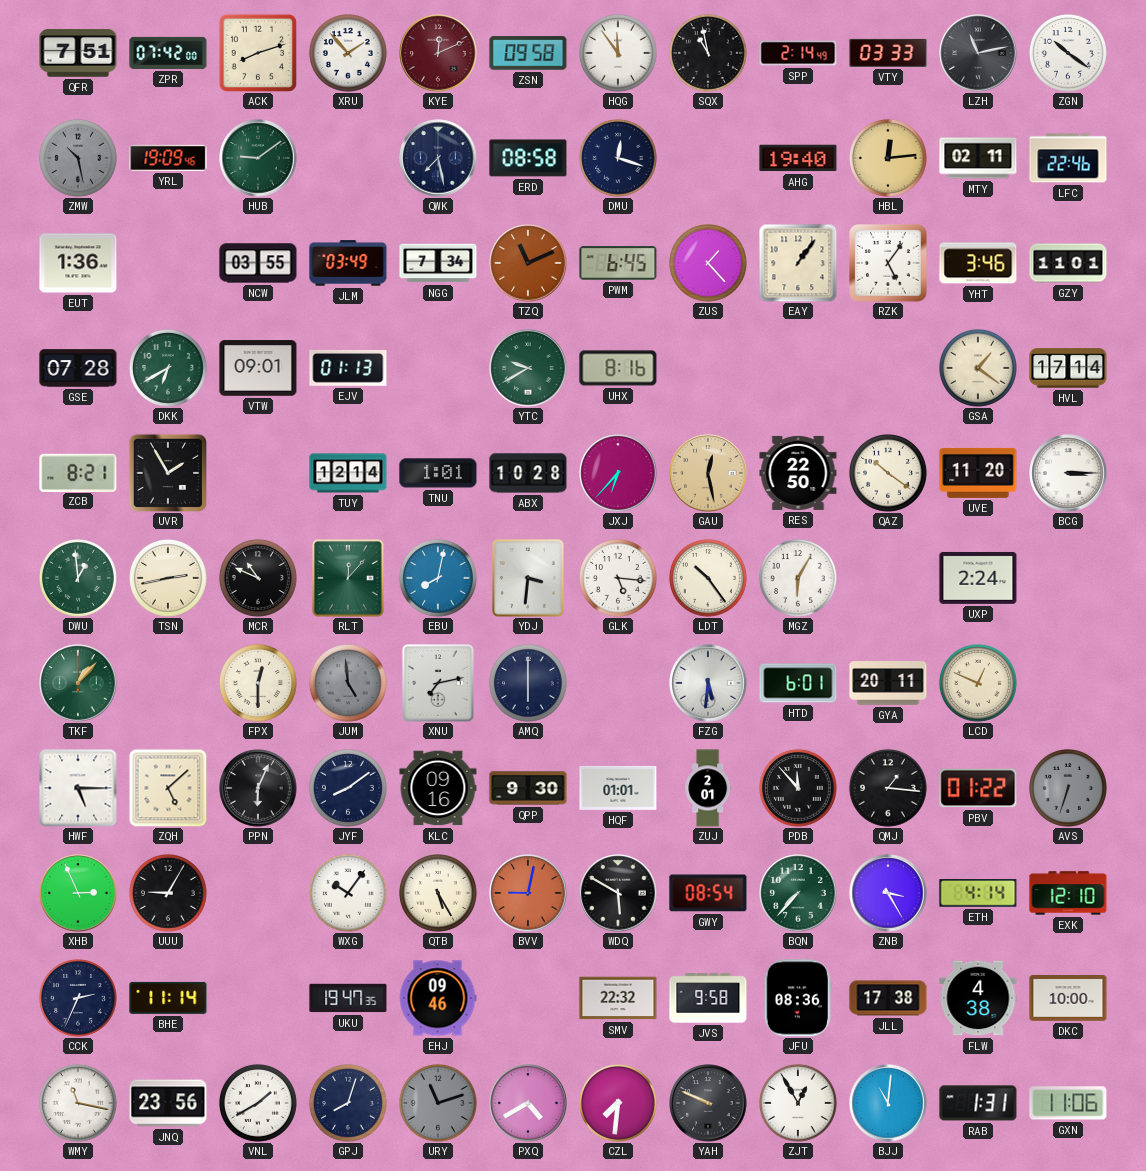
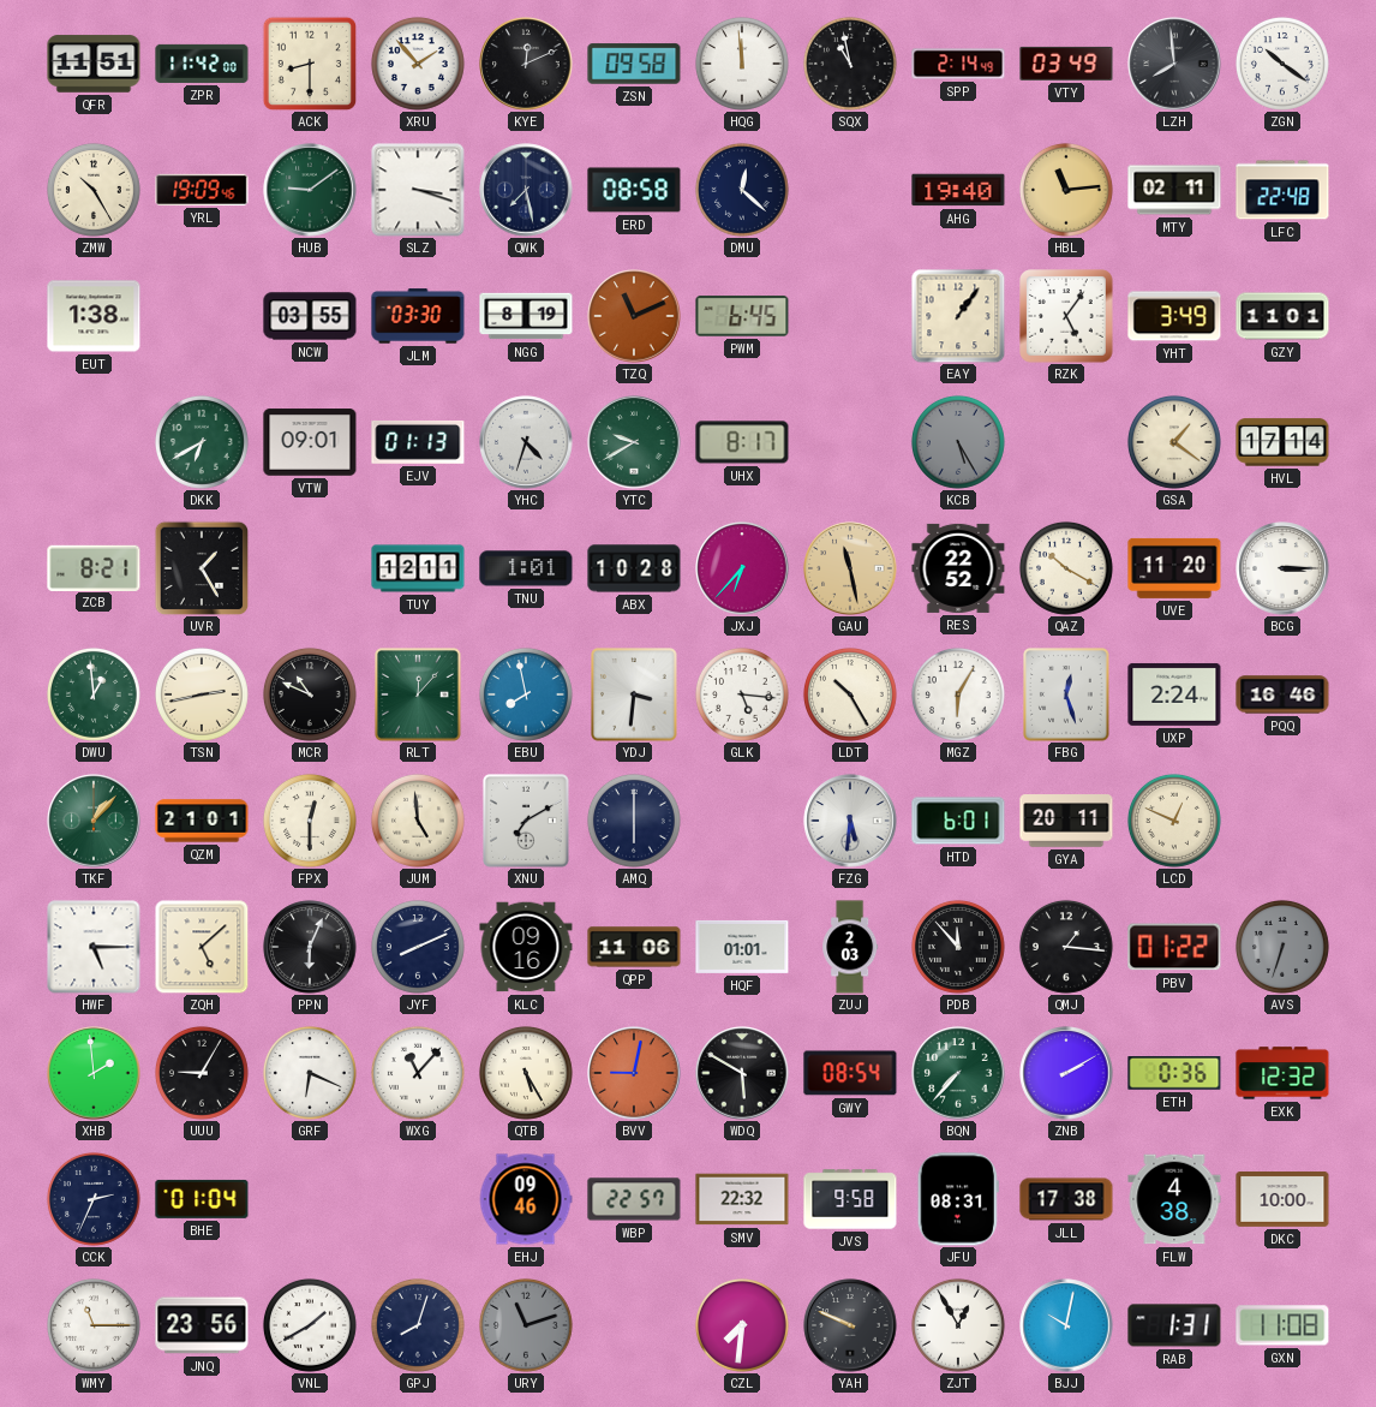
QFR: 7:51 -> 11:51
ZPR: 07:42 -> 11:42
ACK: 8:12 -> 8:30
KYE dial: burgundy -> black
HQG: 11:54 -> 11:59
VTY: 03:33 -> 03:49
LZH: 11:13 -> 7:59
ZMW: 10:28 -> 10:25
ZMW dial: grey -> cream
SLZ: none -> 3:18
DMU: 12:18 -> 12:22
HBL: 12:14 -> 11:14
LFC: 22:46 -> 22:48
EUT: 1:36 -> 1:38
JLM: 03:49 -> 03:30
NGG: 7:34 -> 8:19
ZUS: 1:23 -> none
YHT: 3:46 -> 3:49
GSE: 07:28 -> none
YHC: none -> 4:33
UHX: 8:16 -> 8:17
KCB: none -> 5:25
UVR: 1:55 -> 1:25
TUY: 12:14 -> 12:11
GAU: 12:28 -> 11:28
RES: 22:50 -> 22:52
QAZ: 10:21 -> 10:20
EBU: 8:02 -> 7:58
LDT: 10:24 -> 10:25
FBG: none -> 12:27
PQQ: none -> 16:46
QZM: none -> 21:01
JUM dial: grey -> cream
XNU: 7:13 -> 7:10
JYF: 8:09 -> 8:11
QPP: 9:30 -> 11:06
ZUJ: 2:01 -> 2:03
XHB: 2:56 -> 1:59
GRF: none -> 6:19
WXG: 10:06 -> 11:07
ZNB: 3:25 -> 2:10
ETH: 4:14 -> 0:36
EXK: 12:10 -> 12:32
BHE: 11:14 -> 01:04
UKU: 19:47 -> none
WBP: none -> 22:57
JFU: 08:36 -> 08:31
WMY: 11:17 -> 11:15
PXQ: 4:40 -> none
BJJ: 11:01 -> 10:02
GXN: 11:06 -> 11:08
